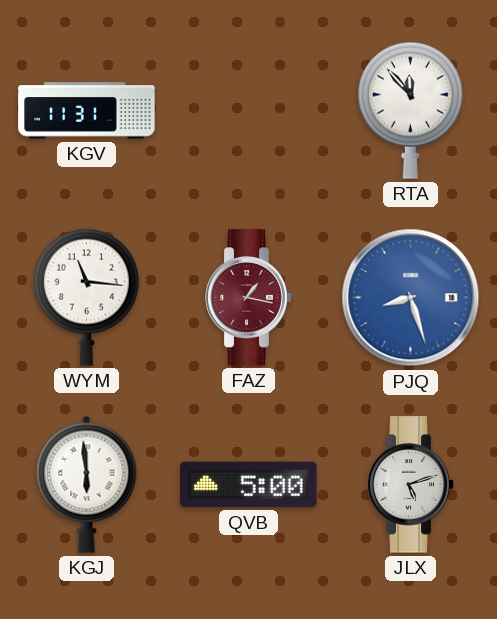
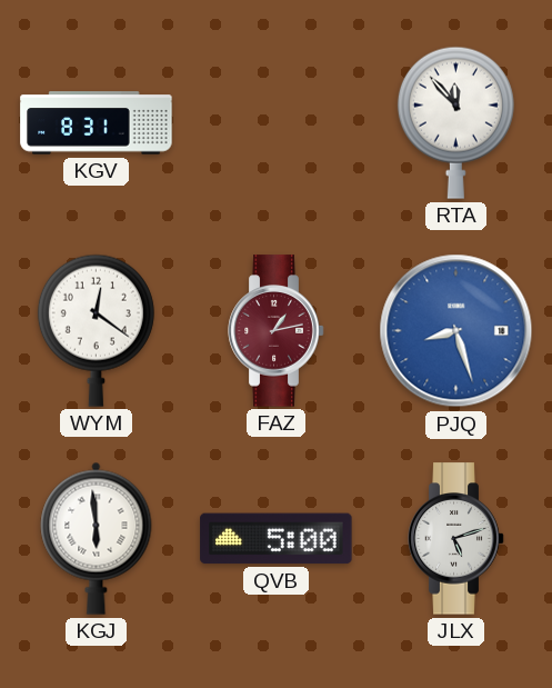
KGV: 11:31 -> 8:31
WYM: 11:16 -> 12:21
FAZ: 1:17 -> 1:13
